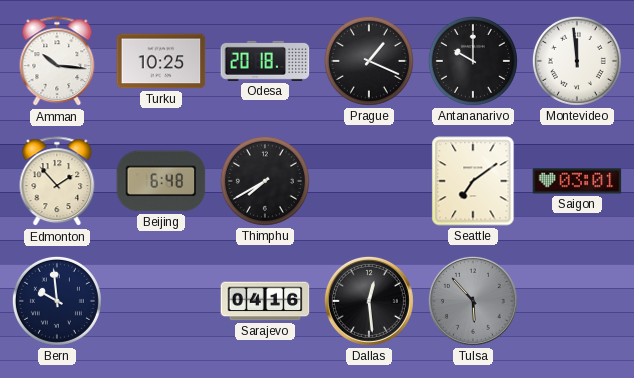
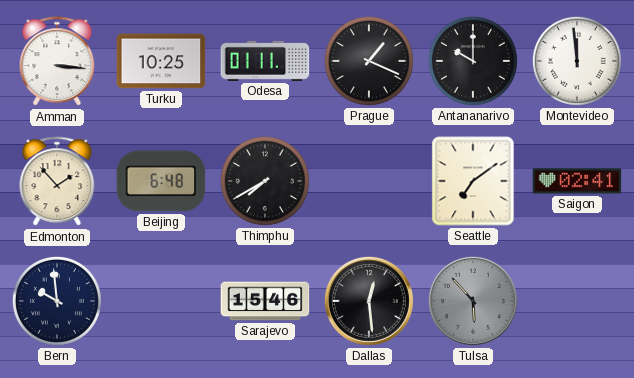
Amman: 10:16 -> 3:16
Odesa: 20:18 -> 01:11
Saigon: 03:01 -> 02:41
Sarajevo: 04:16 -> 15:46
